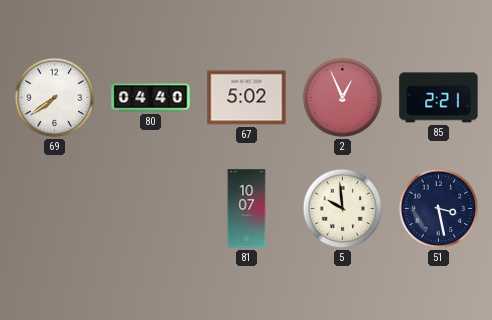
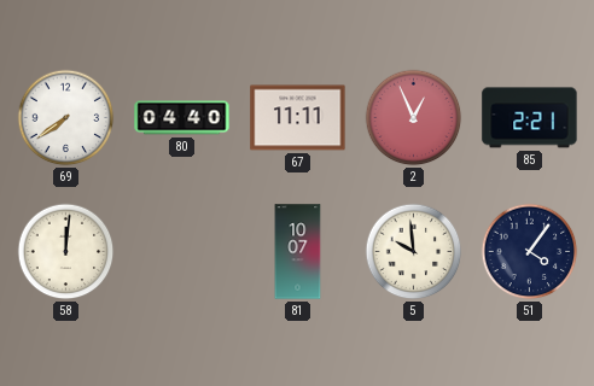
67: 5:02 -> 11:11
58: none -> 12:01
51: 3:28 -> 4:06
